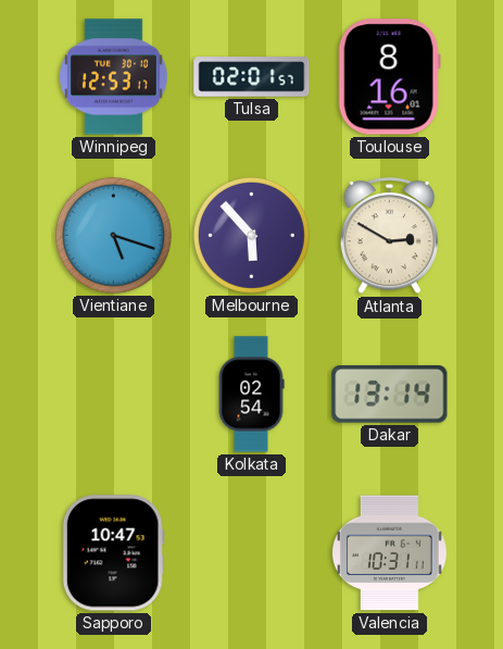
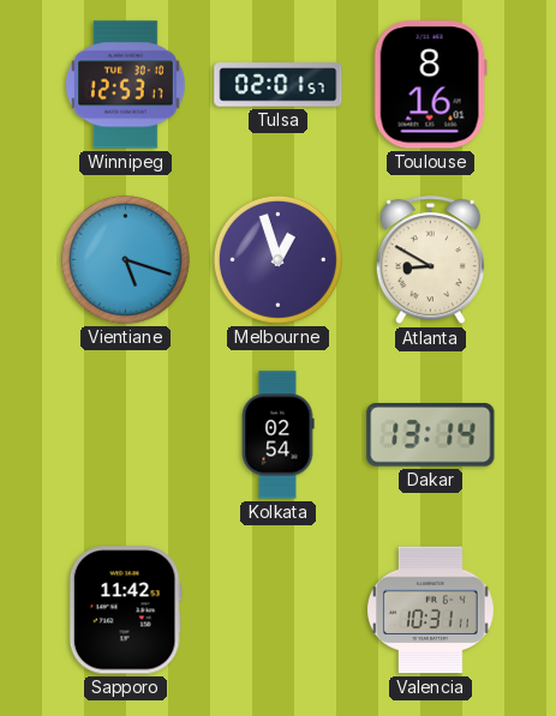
Melbourne: 5:53 -> 12:57
Atlanta: 2:50 -> 8:50
Sapporo: 10:47 -> 11:42
